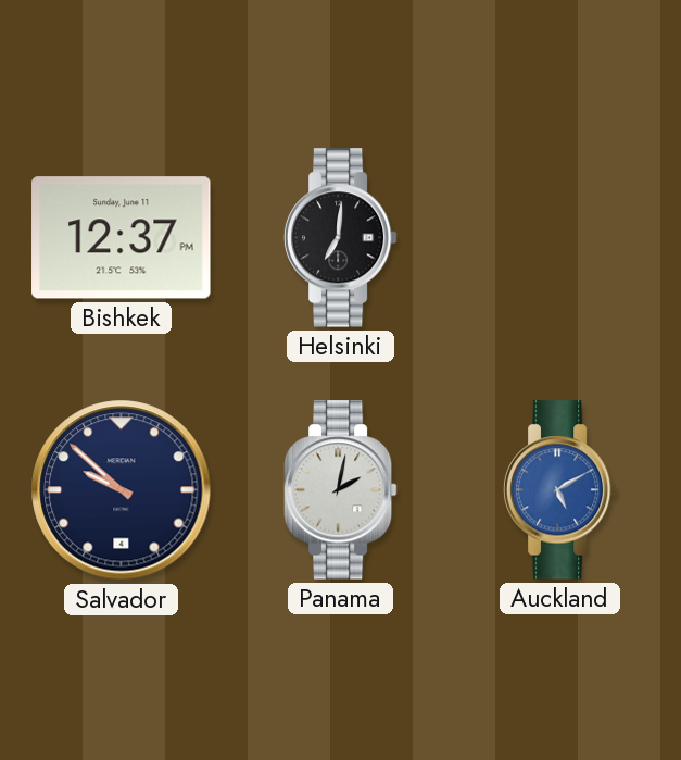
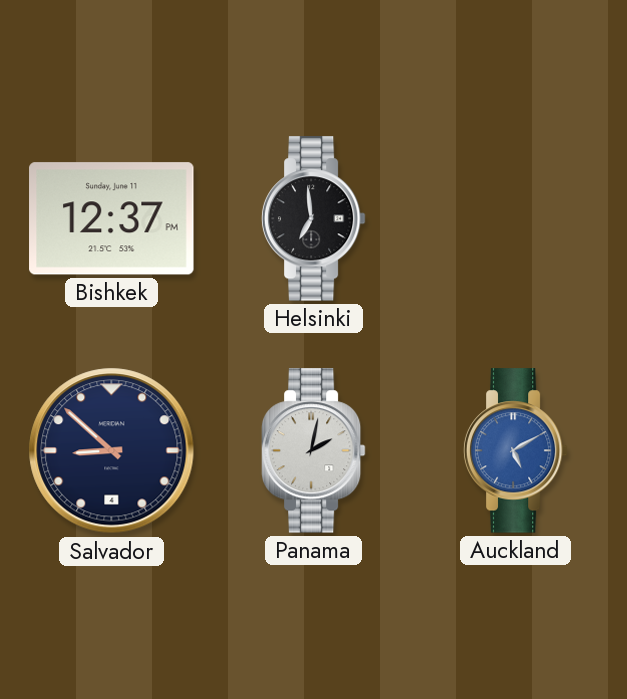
Helsinki: 7:01 -> 6:59
Salvador: 9:52 -> 8:52
